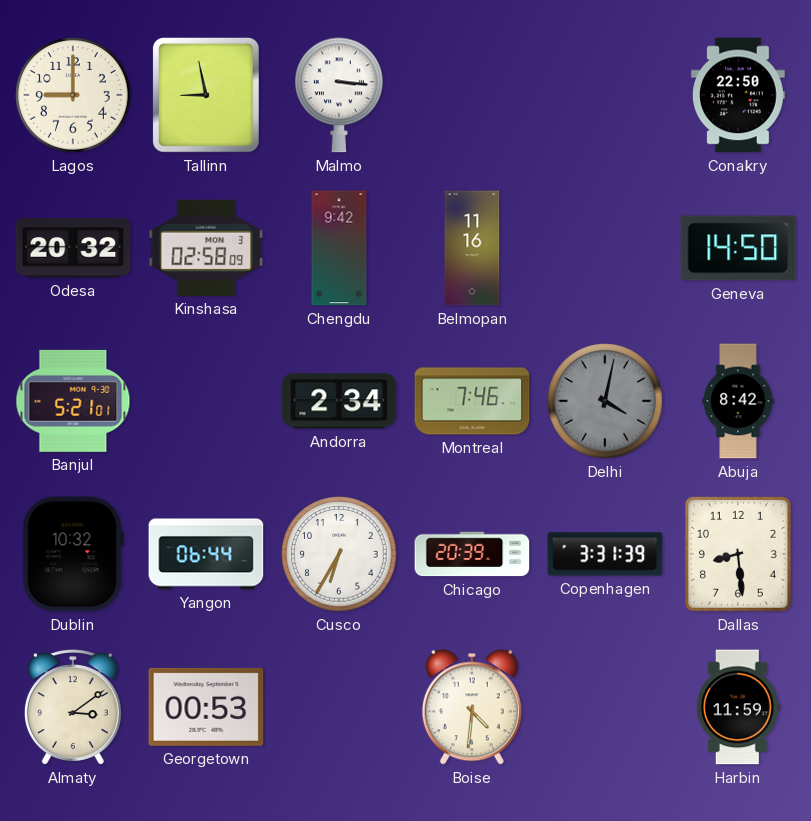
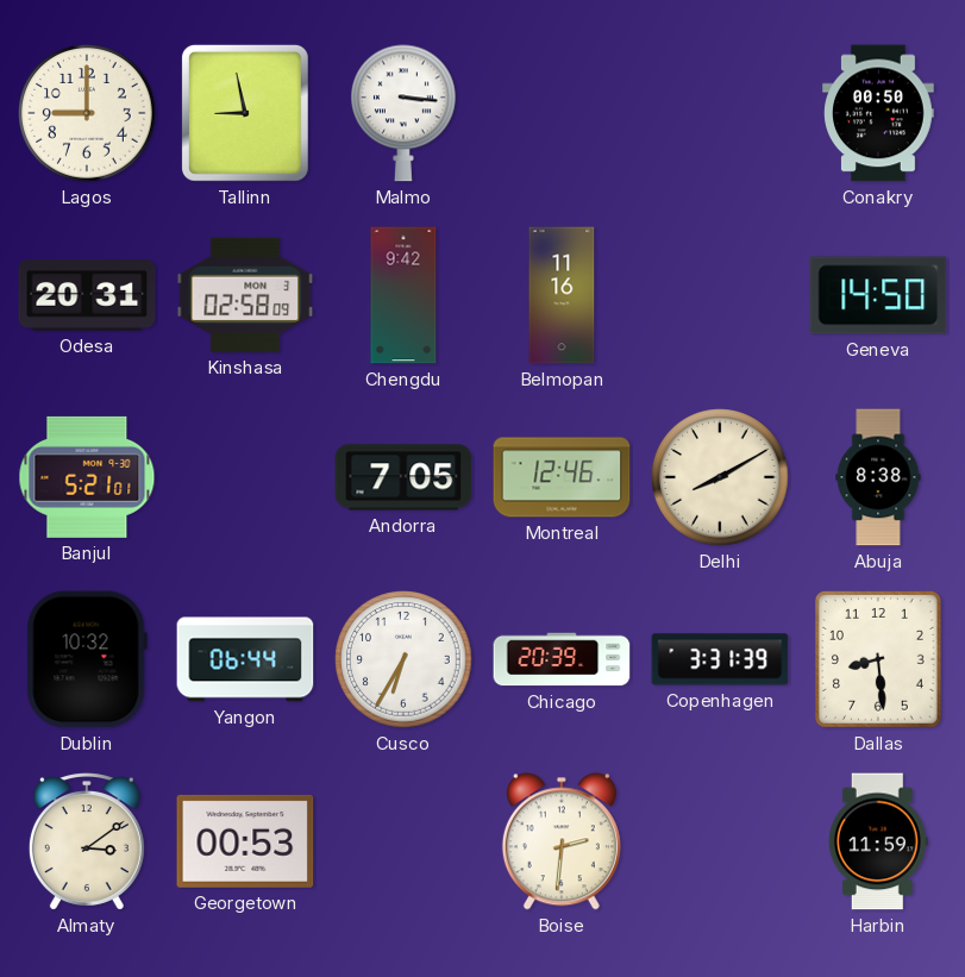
Conakry: 22:50 -> 00:50
Odesa: 20:32 -> 20:31
Andorra: 2:34 -> 7:05
Montreal: 7:46 -> 12:46
Delhi: 4:02 -> 8:10
Delhi dial: grey -> cream
Abuja: 8:42 -> 8:38
Boise: 4:31 -> 2:31
